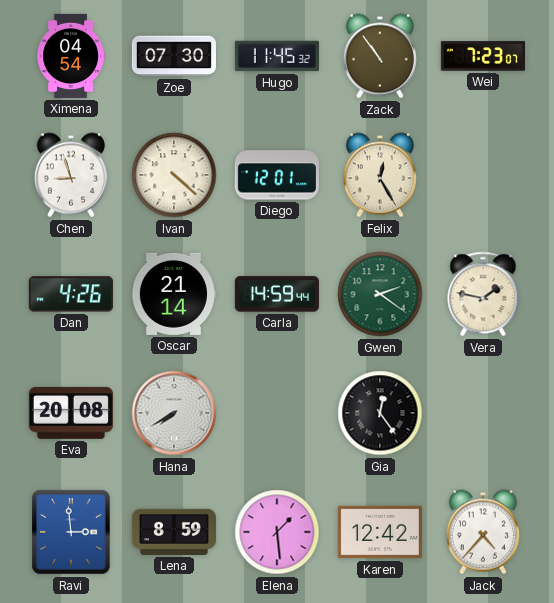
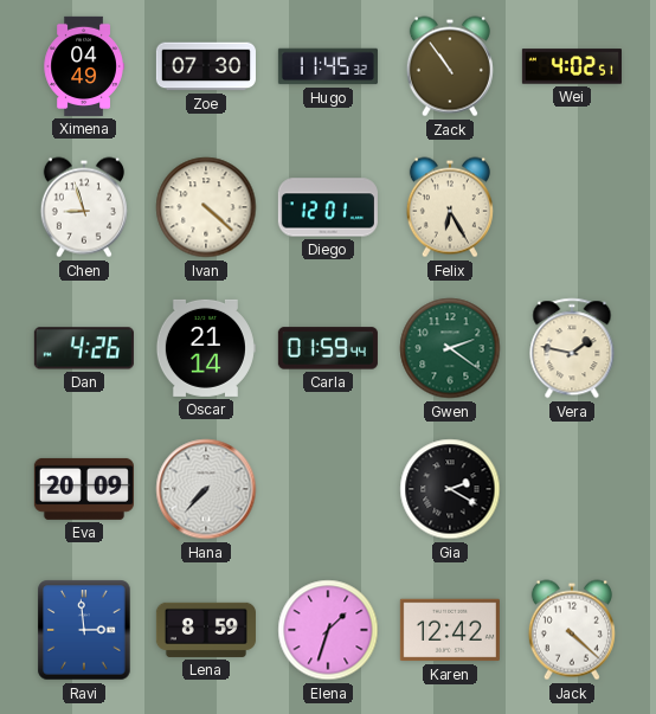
Ximena: 04:54 -> 04:49
Wei: 7:23 -> 4:02
Felix: 12:25 -> 6:25
Carla: 14:59 -> 01:59
Eva: 20:08 -> 20:09
Hana: 7:40 -> 7:37
Gia: 12:24 -> 2:20
Elena: 1:29 -> 1:33
Jack: 4:37 -> 4:22
